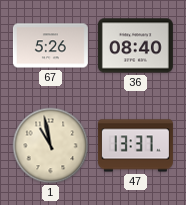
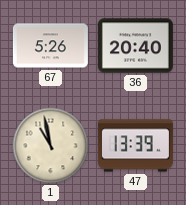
36: 08:40 -> 20:40
47: 13:37 -> 13:39
